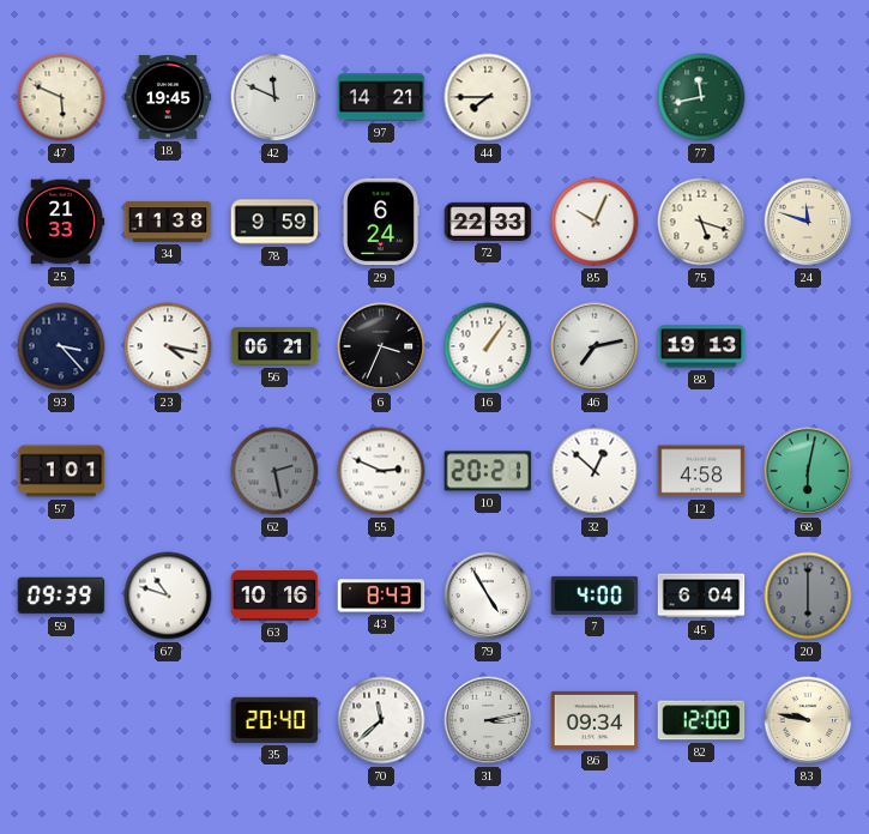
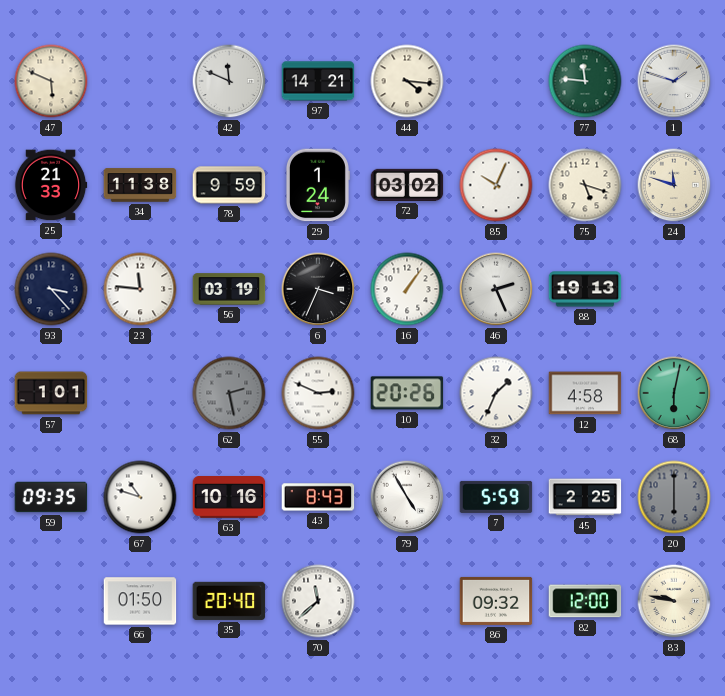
18: 19:45 -> none
44: 7:45 -> 4:16
77: 11:43 -> 11:46
1: none -> 1:48
29: 6:24 -> 1:24
72: 22:33 -> 03:02
23: 4:17 -> 11:46
56: 06:21 -> 03:19
46: 7:13 -> 2:26
10: 20:21 -> 20:26
32: 12:52 -> 1:34
59: 09:39 -> 09:35
7: 4:00 -> 5:59
45: 6:04 -> 2:25
66: none -> 01:50
31: 3:13 -> none
86: 09:34 -> 09:32
